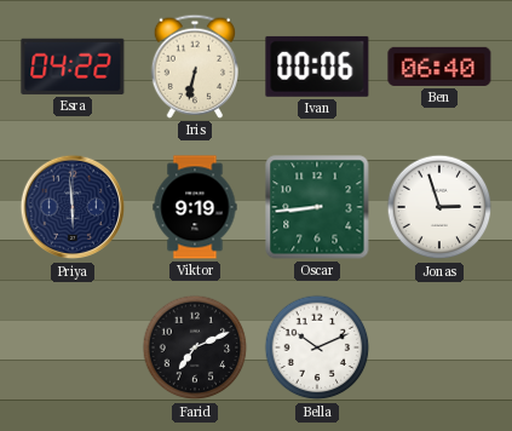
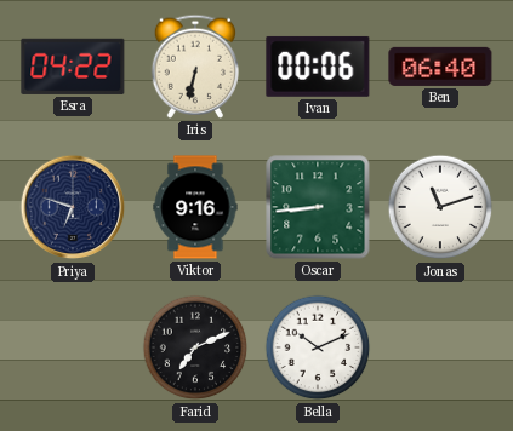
Priya: 5:59 -> 6:48
Viktor: 9:19 -> 9:16
Jonas: 2:57 -> 11:12
